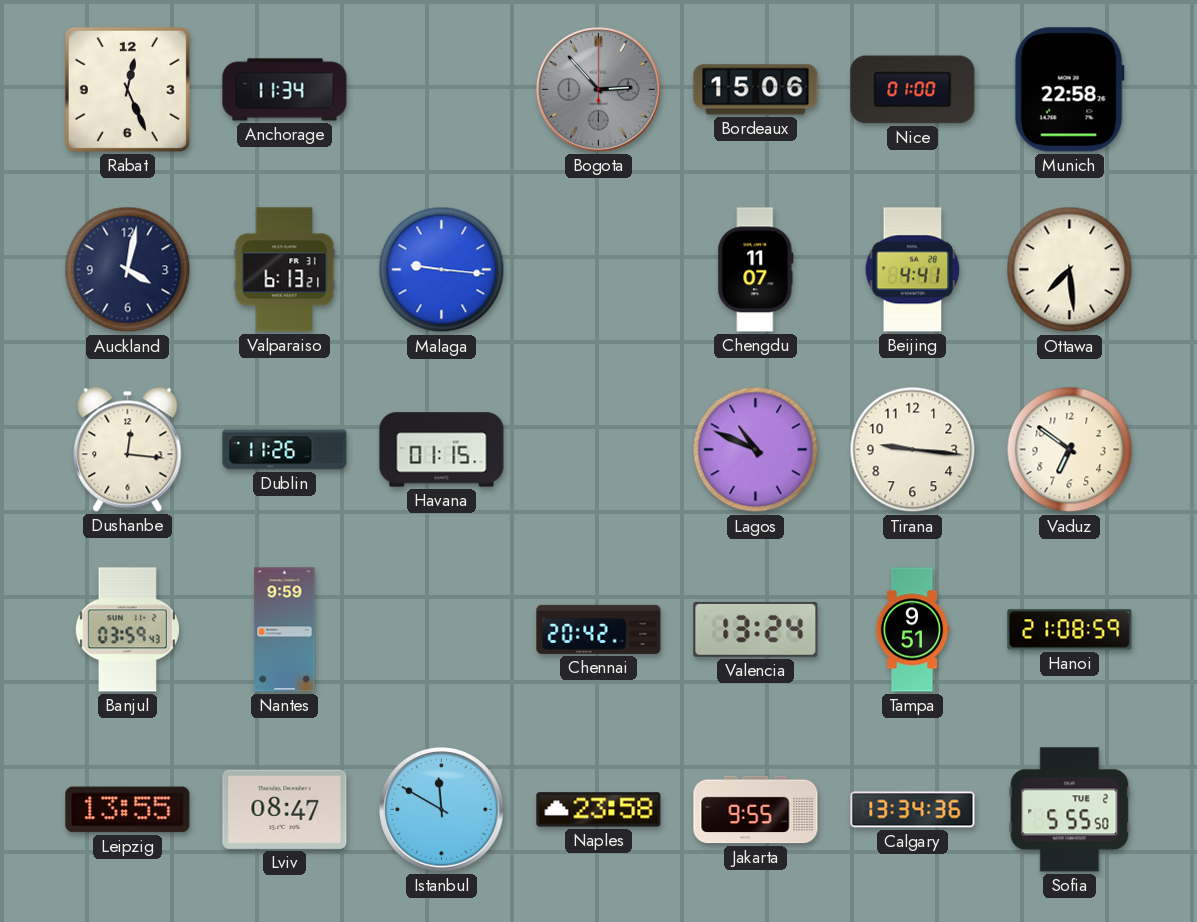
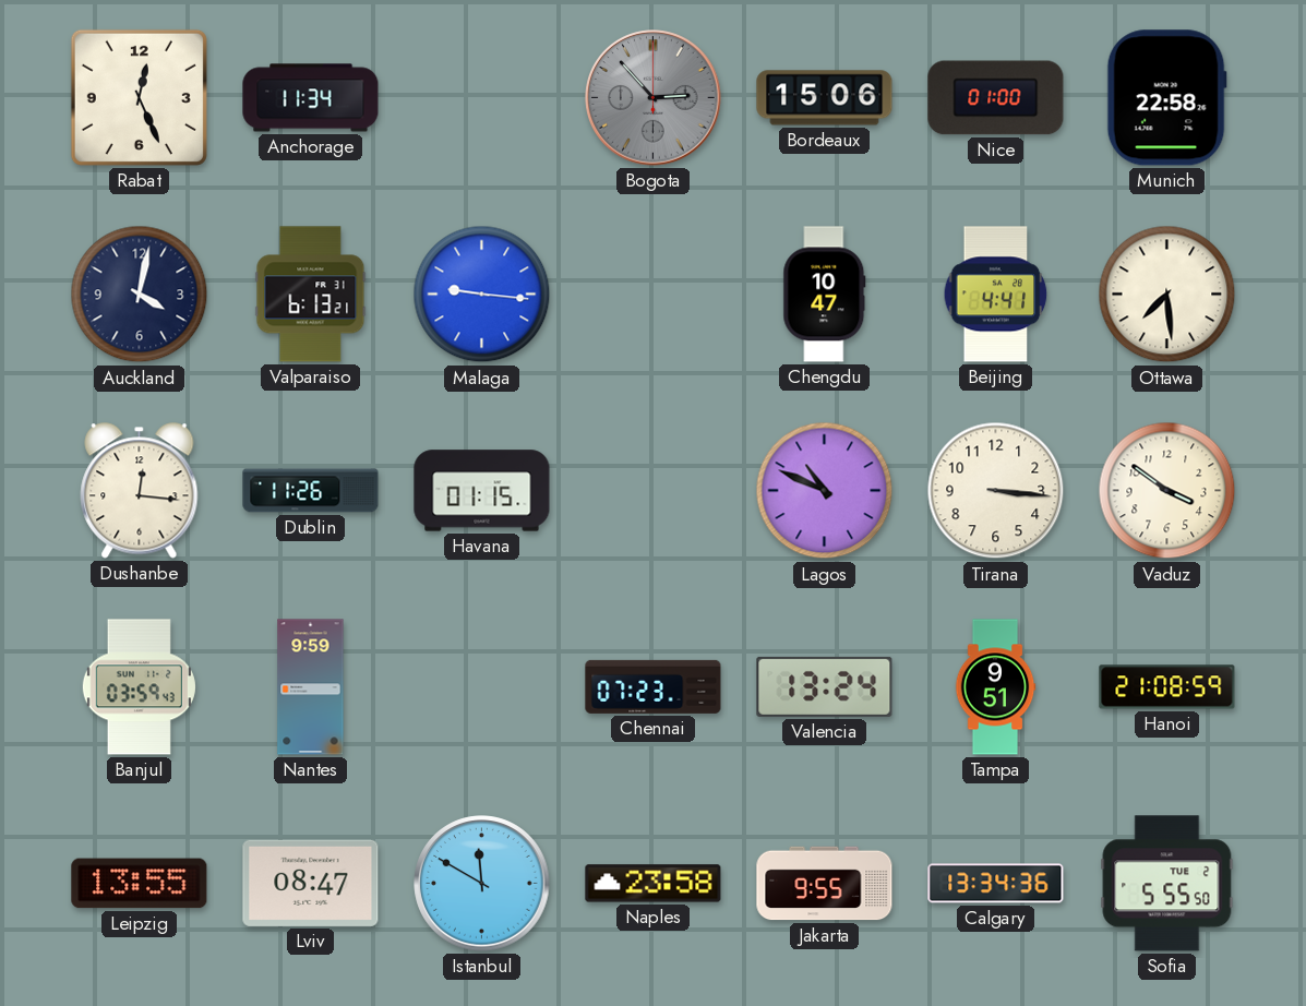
Chengdu: 11:07 -> 10:47
Tirana: 9:16 -> 3:16
Vaduz: 6:51 -> 3:51
Chennai: 20:42 -> 07:23
